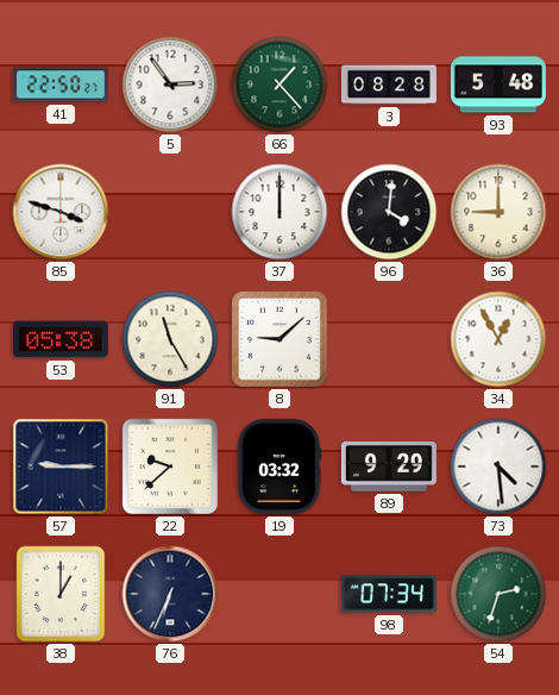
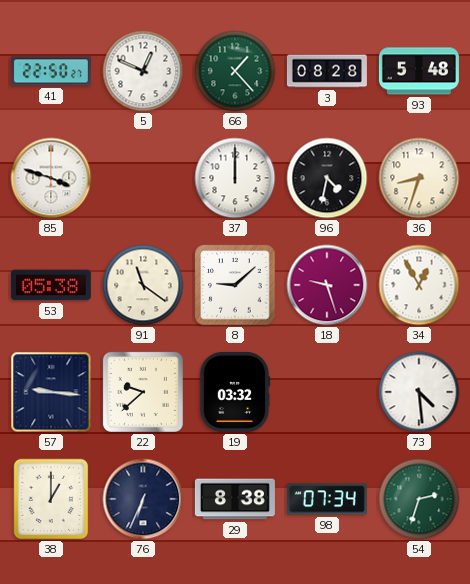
5: 2:54 -> 12:49
96: 4:01 -> 4:32
36: 9:00 -> 8:33
91: 11:25 -> 11:21
18: none -> 9:27
57: 9:15 -> 9:16
89: 9:29 -> none
29: none -> 8:38
